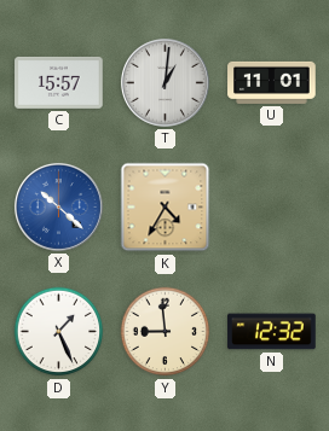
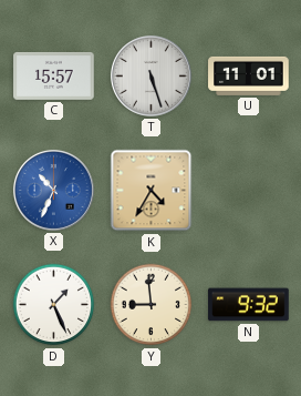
T: 1:01 -> 5:27
X: 10:22 -> 10:34
N: 12:32 -> 9:32
